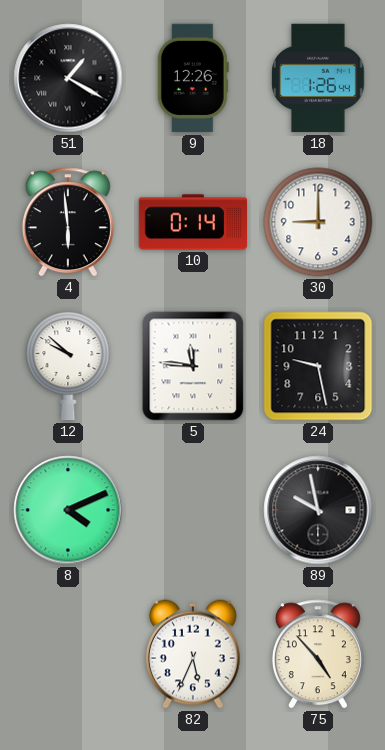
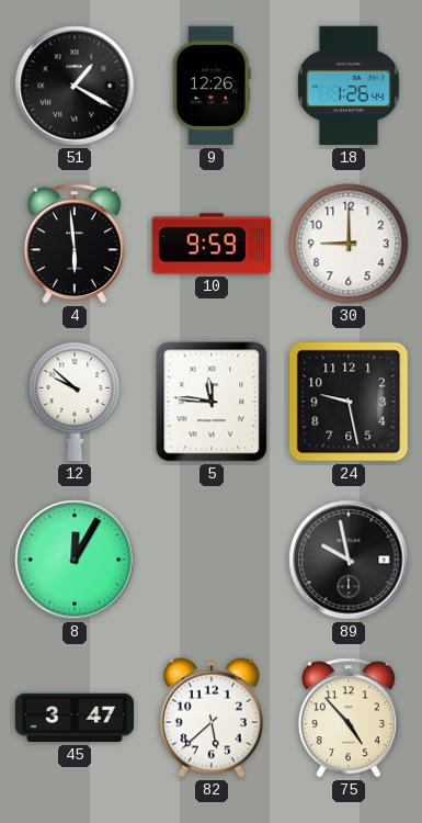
10: 0:14 -> 9:59
8: 4:11 -> 12:05
45: none -> 3:47
82: 5:34 -> 5:38
